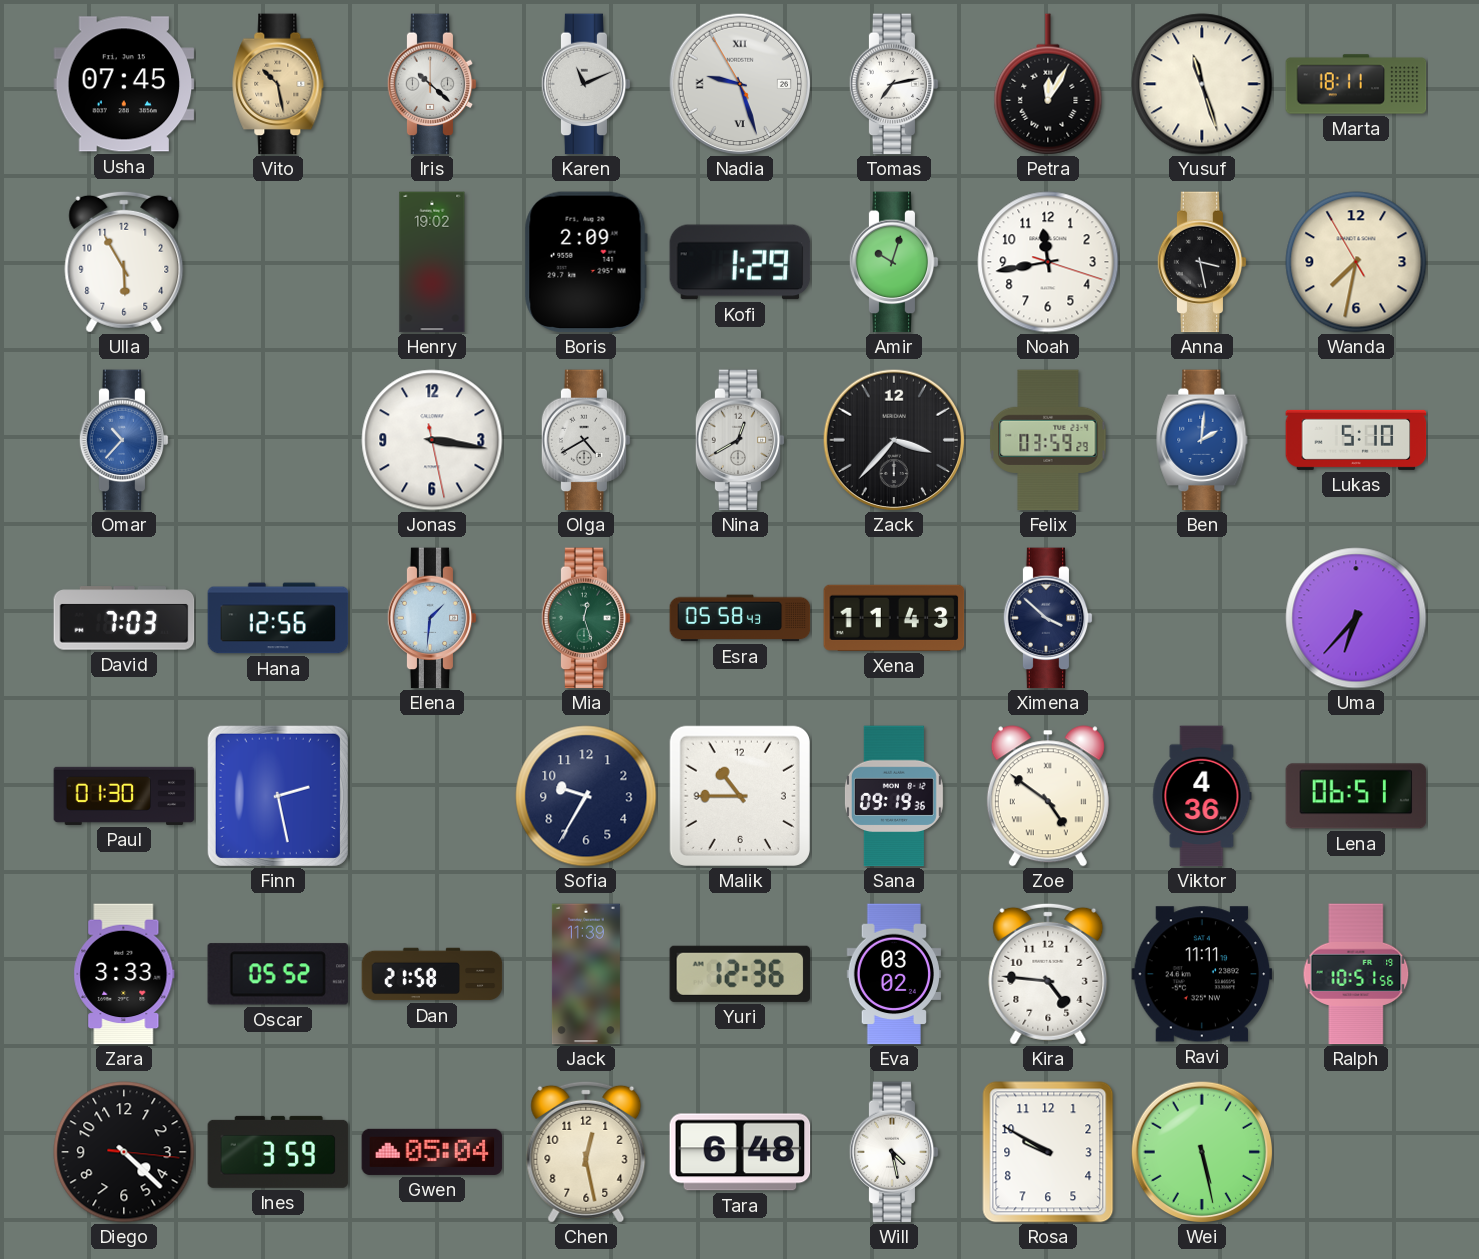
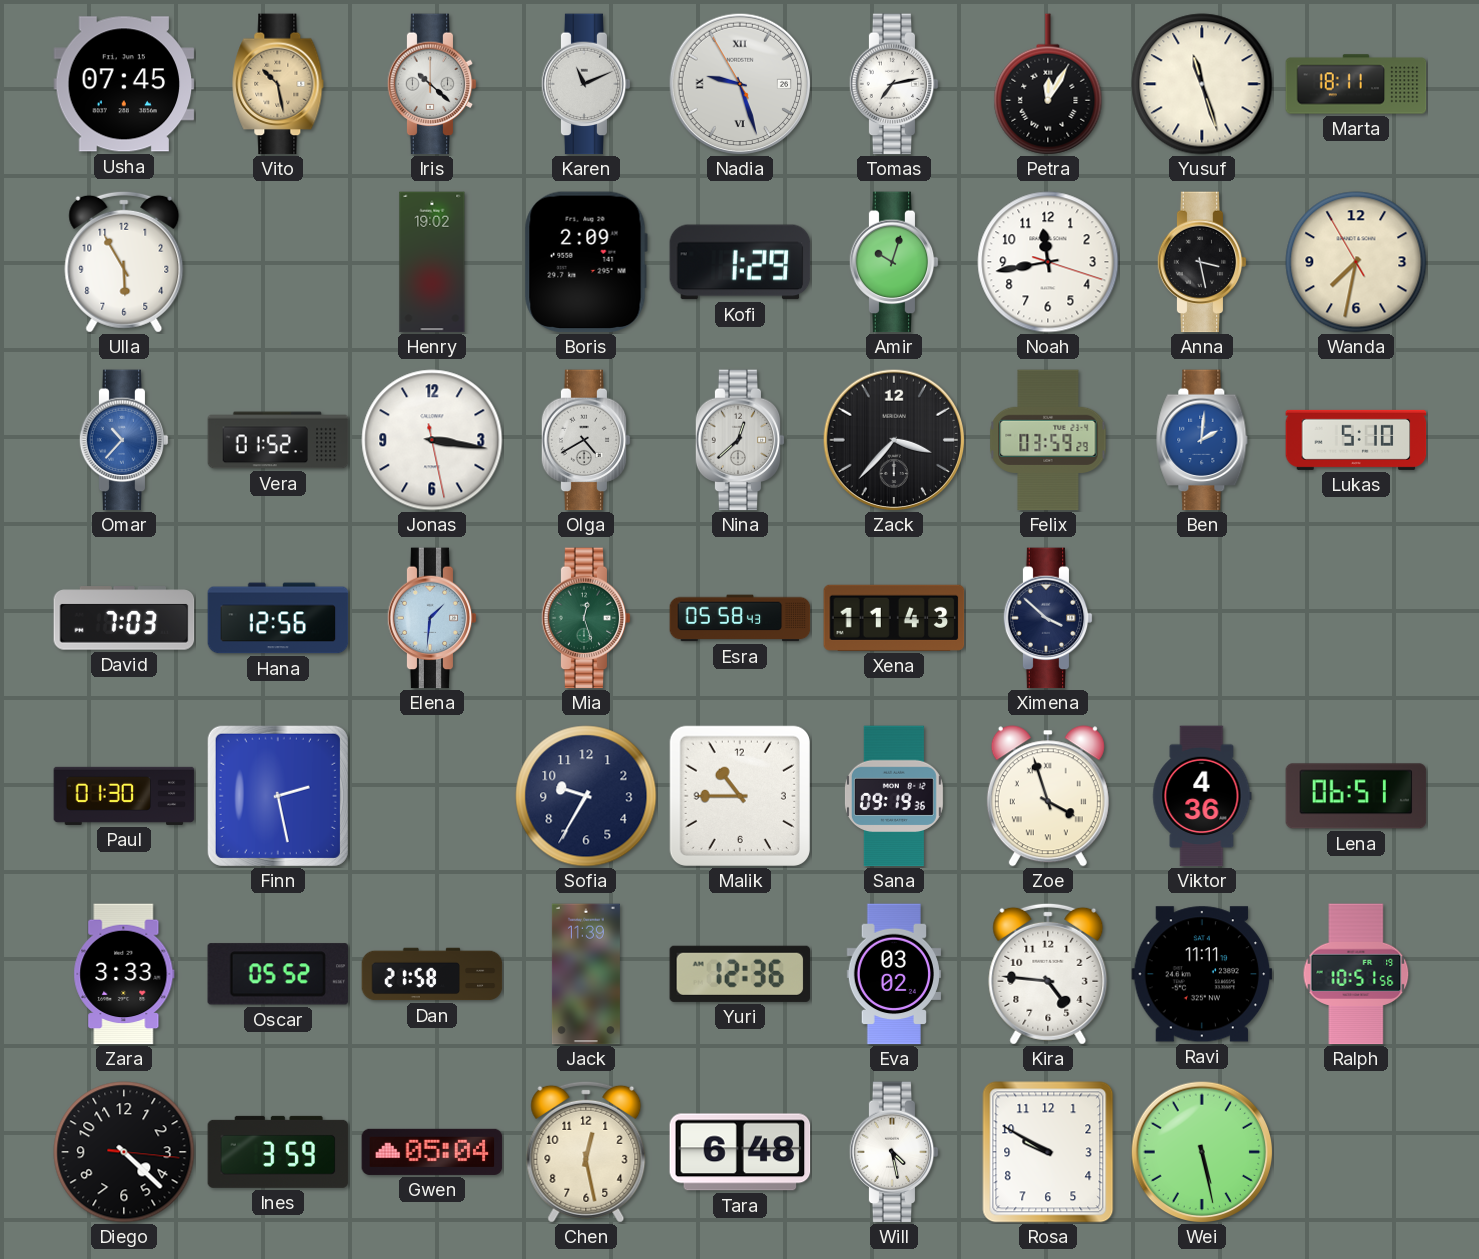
Vera: none -> 01:52
Nina: 12:40 -> 12:38
Uma: 6:37 -> none
Zoe: 4:51 -> 3:57
